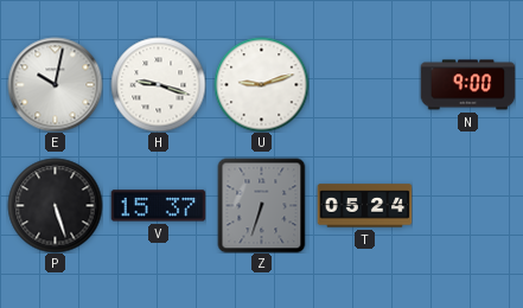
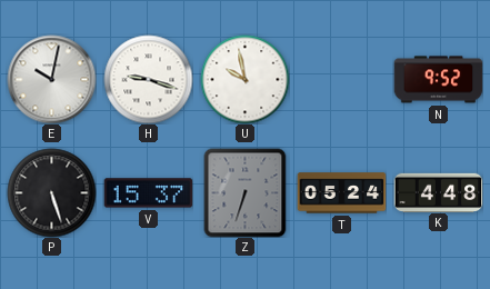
U: 9:12 -> 9:58
N: 9:00 -> 9:52
K: none -> 4:48
